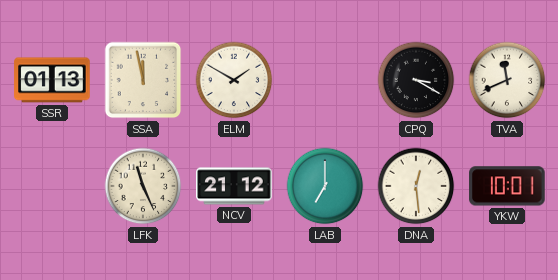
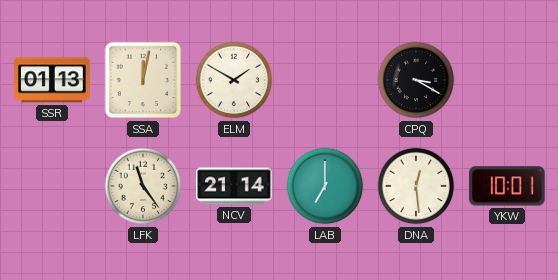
SSA: 11:58 -> 12:02
TVA: 11:41 -> none
LFK: 11:26 -> 11:24
NCV: 21:12 -> 21:14
